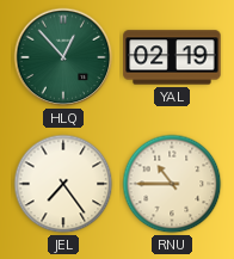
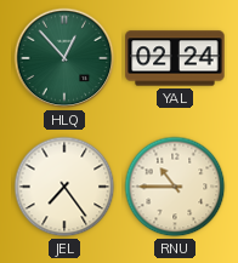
YAL: 02:19 -> 02:24
